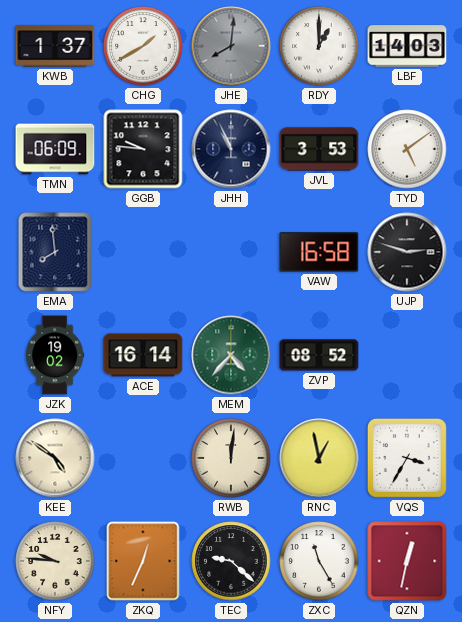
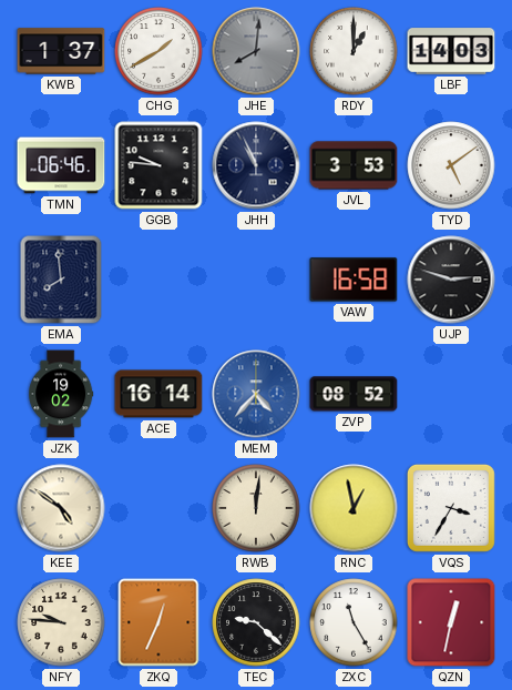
TMN: 06:09 -> 06:46
MEM dial: green -> blue
